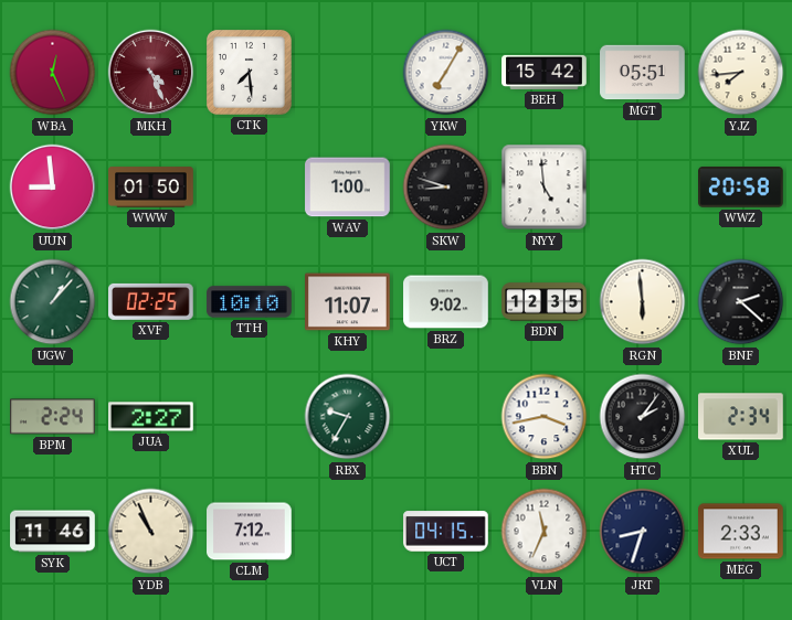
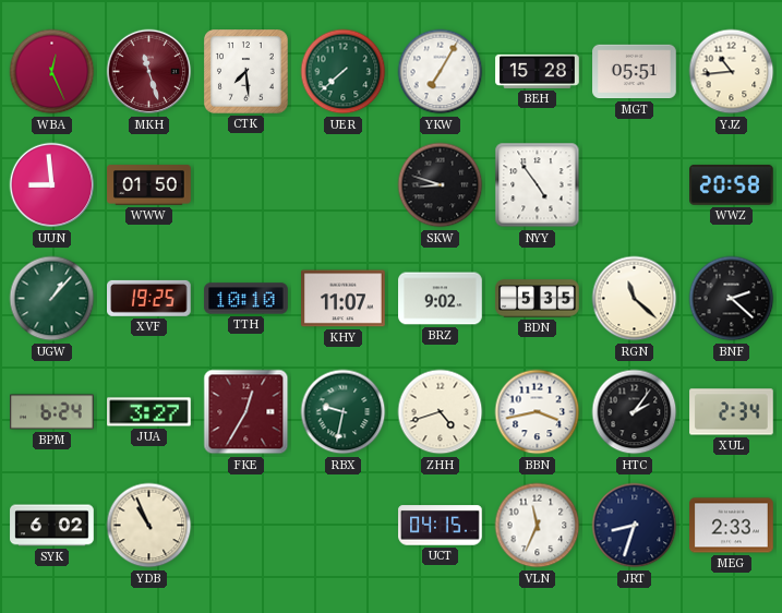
MKH: 4:26 -> 11:27
UER: none -> 7:38
BEH: 15:42 -> 15:28
YJZ: 7:44 -> 10:44
WAV: 1:00 -> none
NYY: 4:59 -> 4:54
XVF: 02:25 -> 19:25
BDN: 12:35 -> 5:35
RGN: 5:59 -> 11:22
BPM: 2:24 -> 6:24
JUA: 2:27 -> 3:27
FKE: none -> 12:35
RBX: 9:35 -> 9:32
ZHH: none -> 4:42
SYK: 11:46 -> 6:02
CLM: 7:12 -> none
